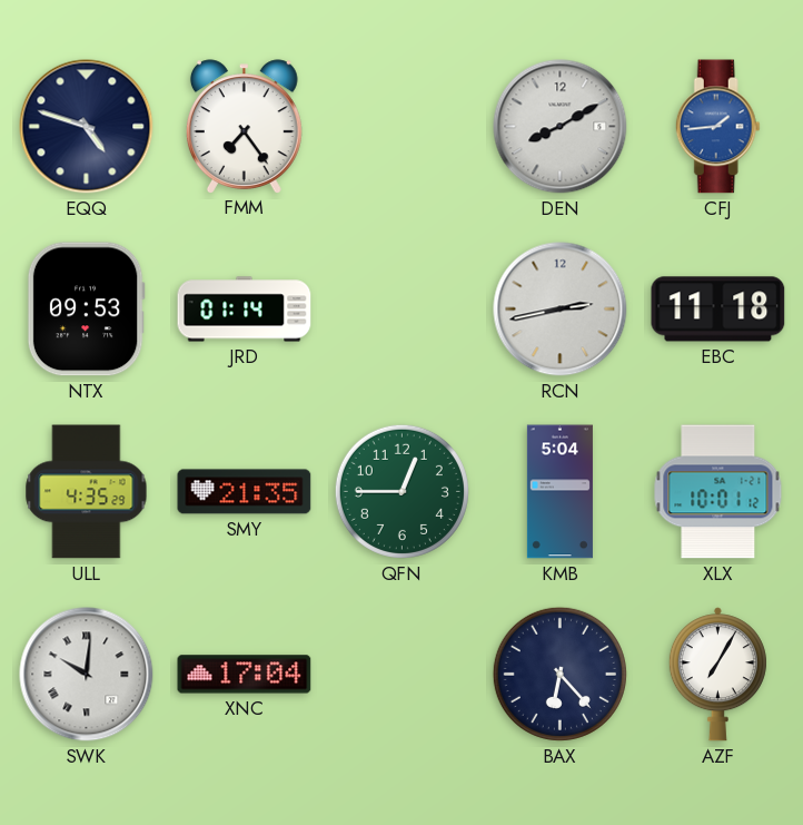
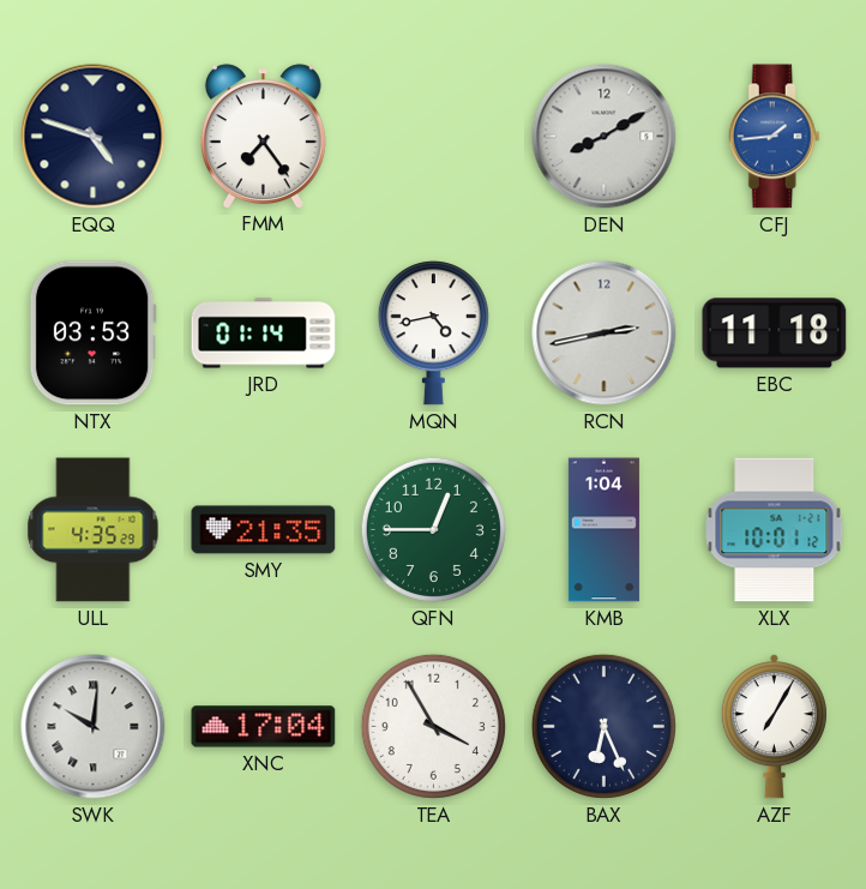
NTX: 09:53 -> 03:53
MQN: none -> 4:43
KMB: 5:04 -> 1:04
TEA: none -> 3:55
BAX: 6:23 -> 6:26
